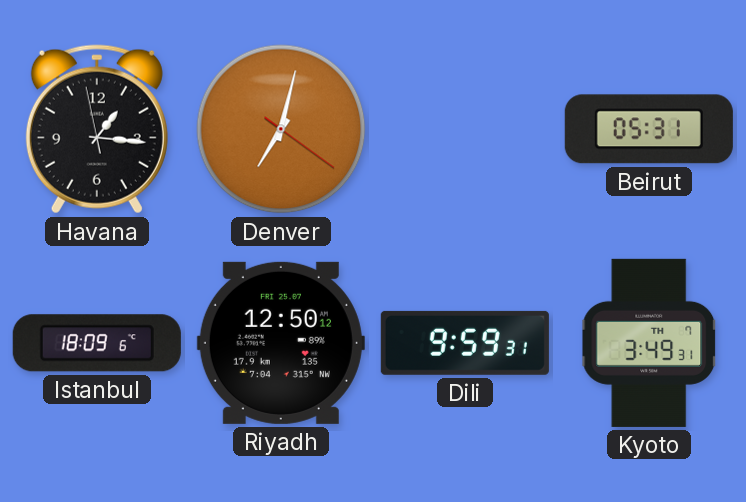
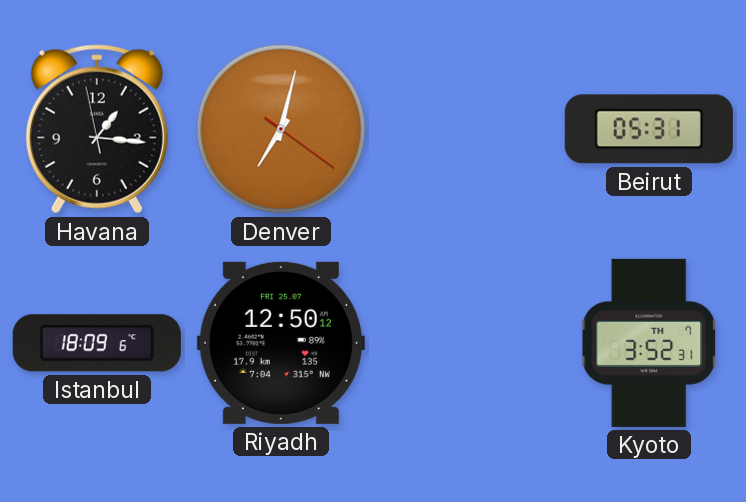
Dili: 9:59 -> none
Kyoto: 3:49 -> 3:52
